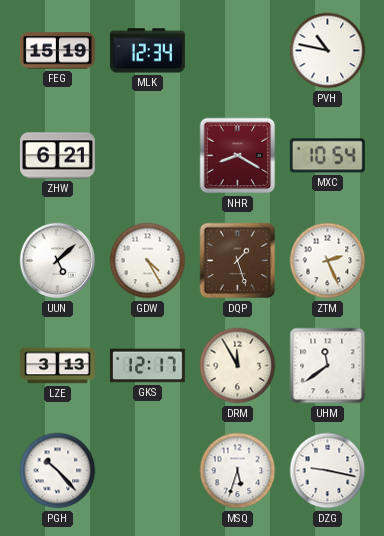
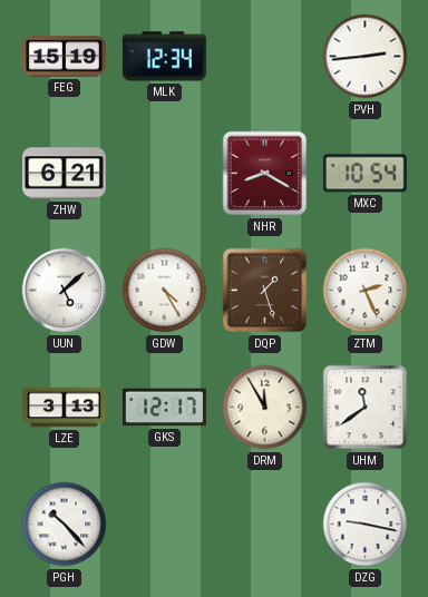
PVH: 10:47 -> 2:44
MSQ: 5:33 -> none
